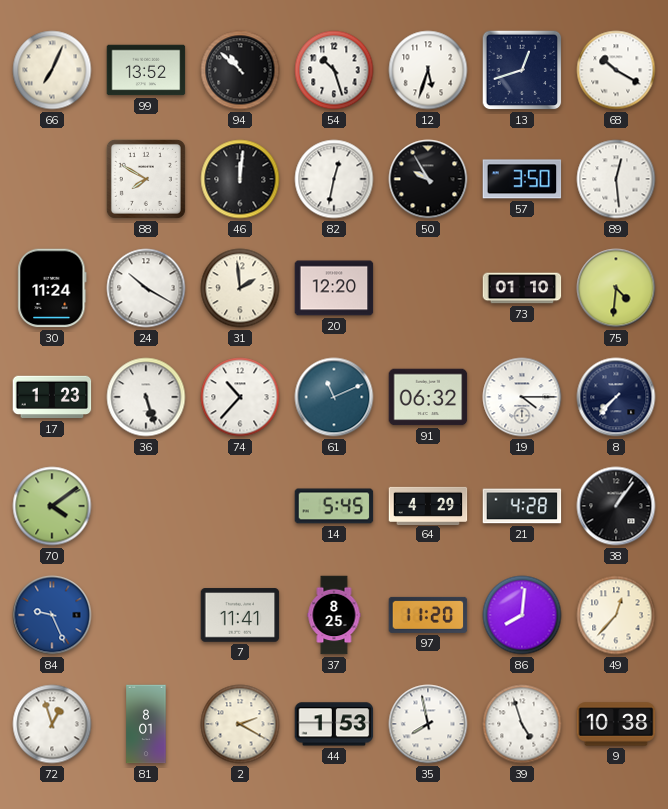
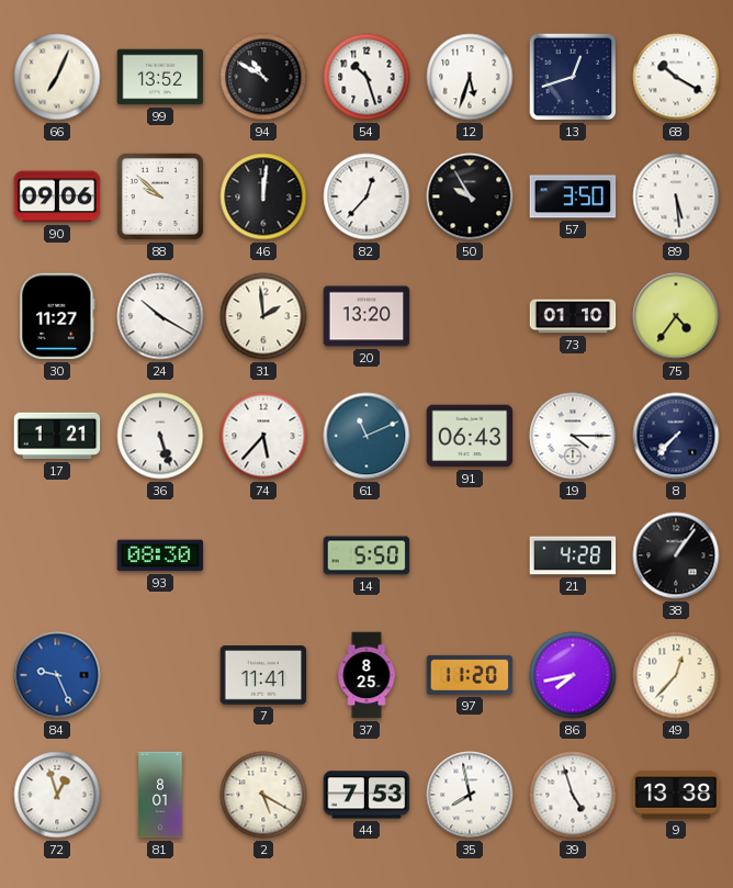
94: 10:52 -> 10:50
90: none -> 09:06
88: 7:50 -> 9:52
82: 12:32 -> 12:37
89: 12:29 -> 5:29
30: 11:24 -> 11:27
20: 12:20 -> 13:20
75: 4:31 -> 4:36
17: 1:23 -> 1:21
74: 10:37 -> 5:37
91: 06:32 -> 06:43
70: 4:09 -> none
93: none -> 08:30
14: 5:45 -> 5:50
64: 4:29 -> none
86: 8:01 -> 7:43
2: 2:20 -> 5:20
44: 1:53 -> 7:53
9: 10:38 -> 13:38
